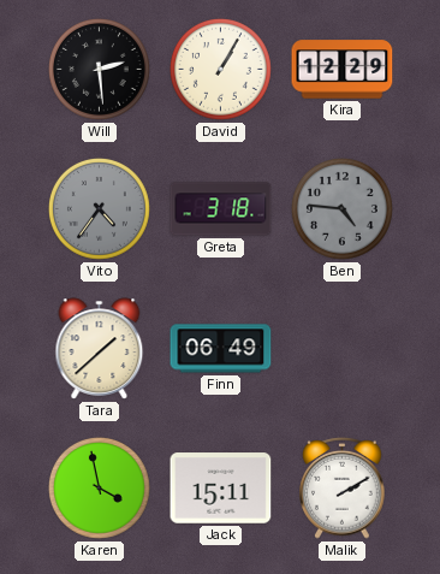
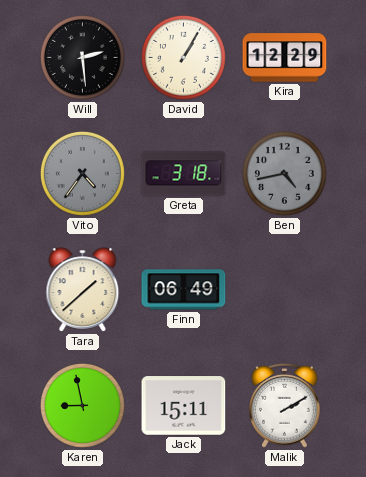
Ben: 4:46 -> 4:43
Karen: 3:58 -> 8:58
